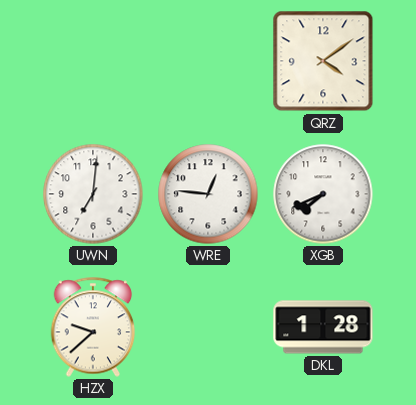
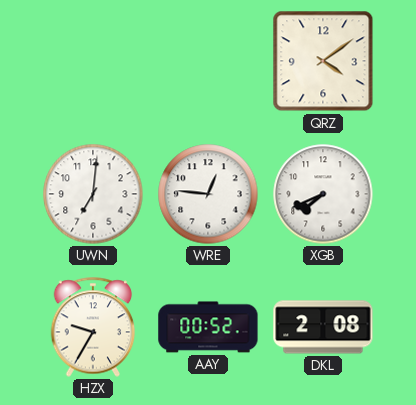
HZX: 9:38 -> 9:35
AAY: none -> 00:52
DKL: 1:28 -> 2:08
